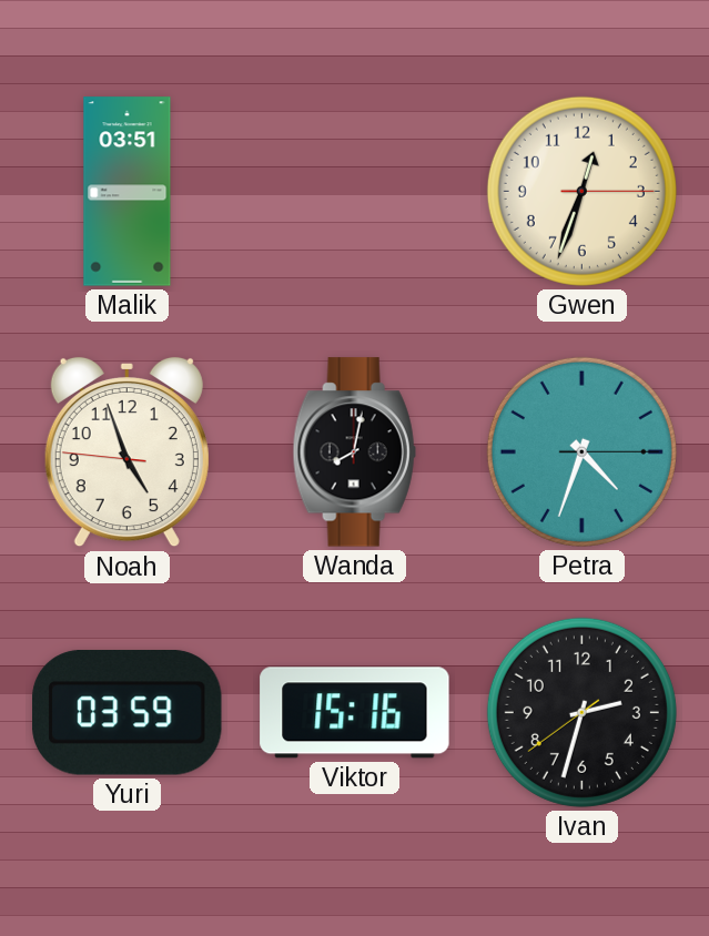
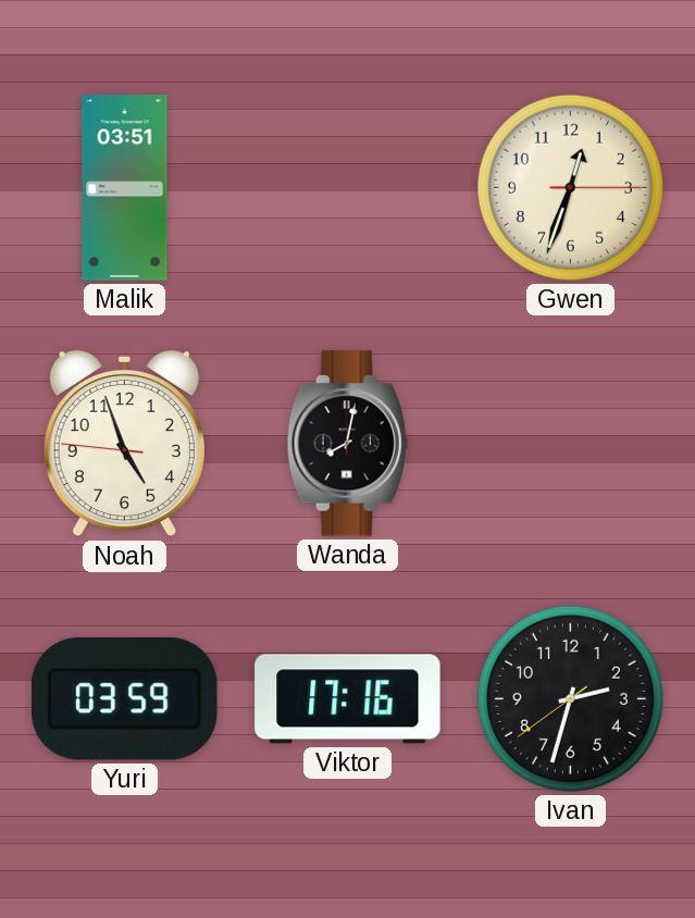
Petra: 4:33 -> none
Viktor: 15:16 -> 17:16
